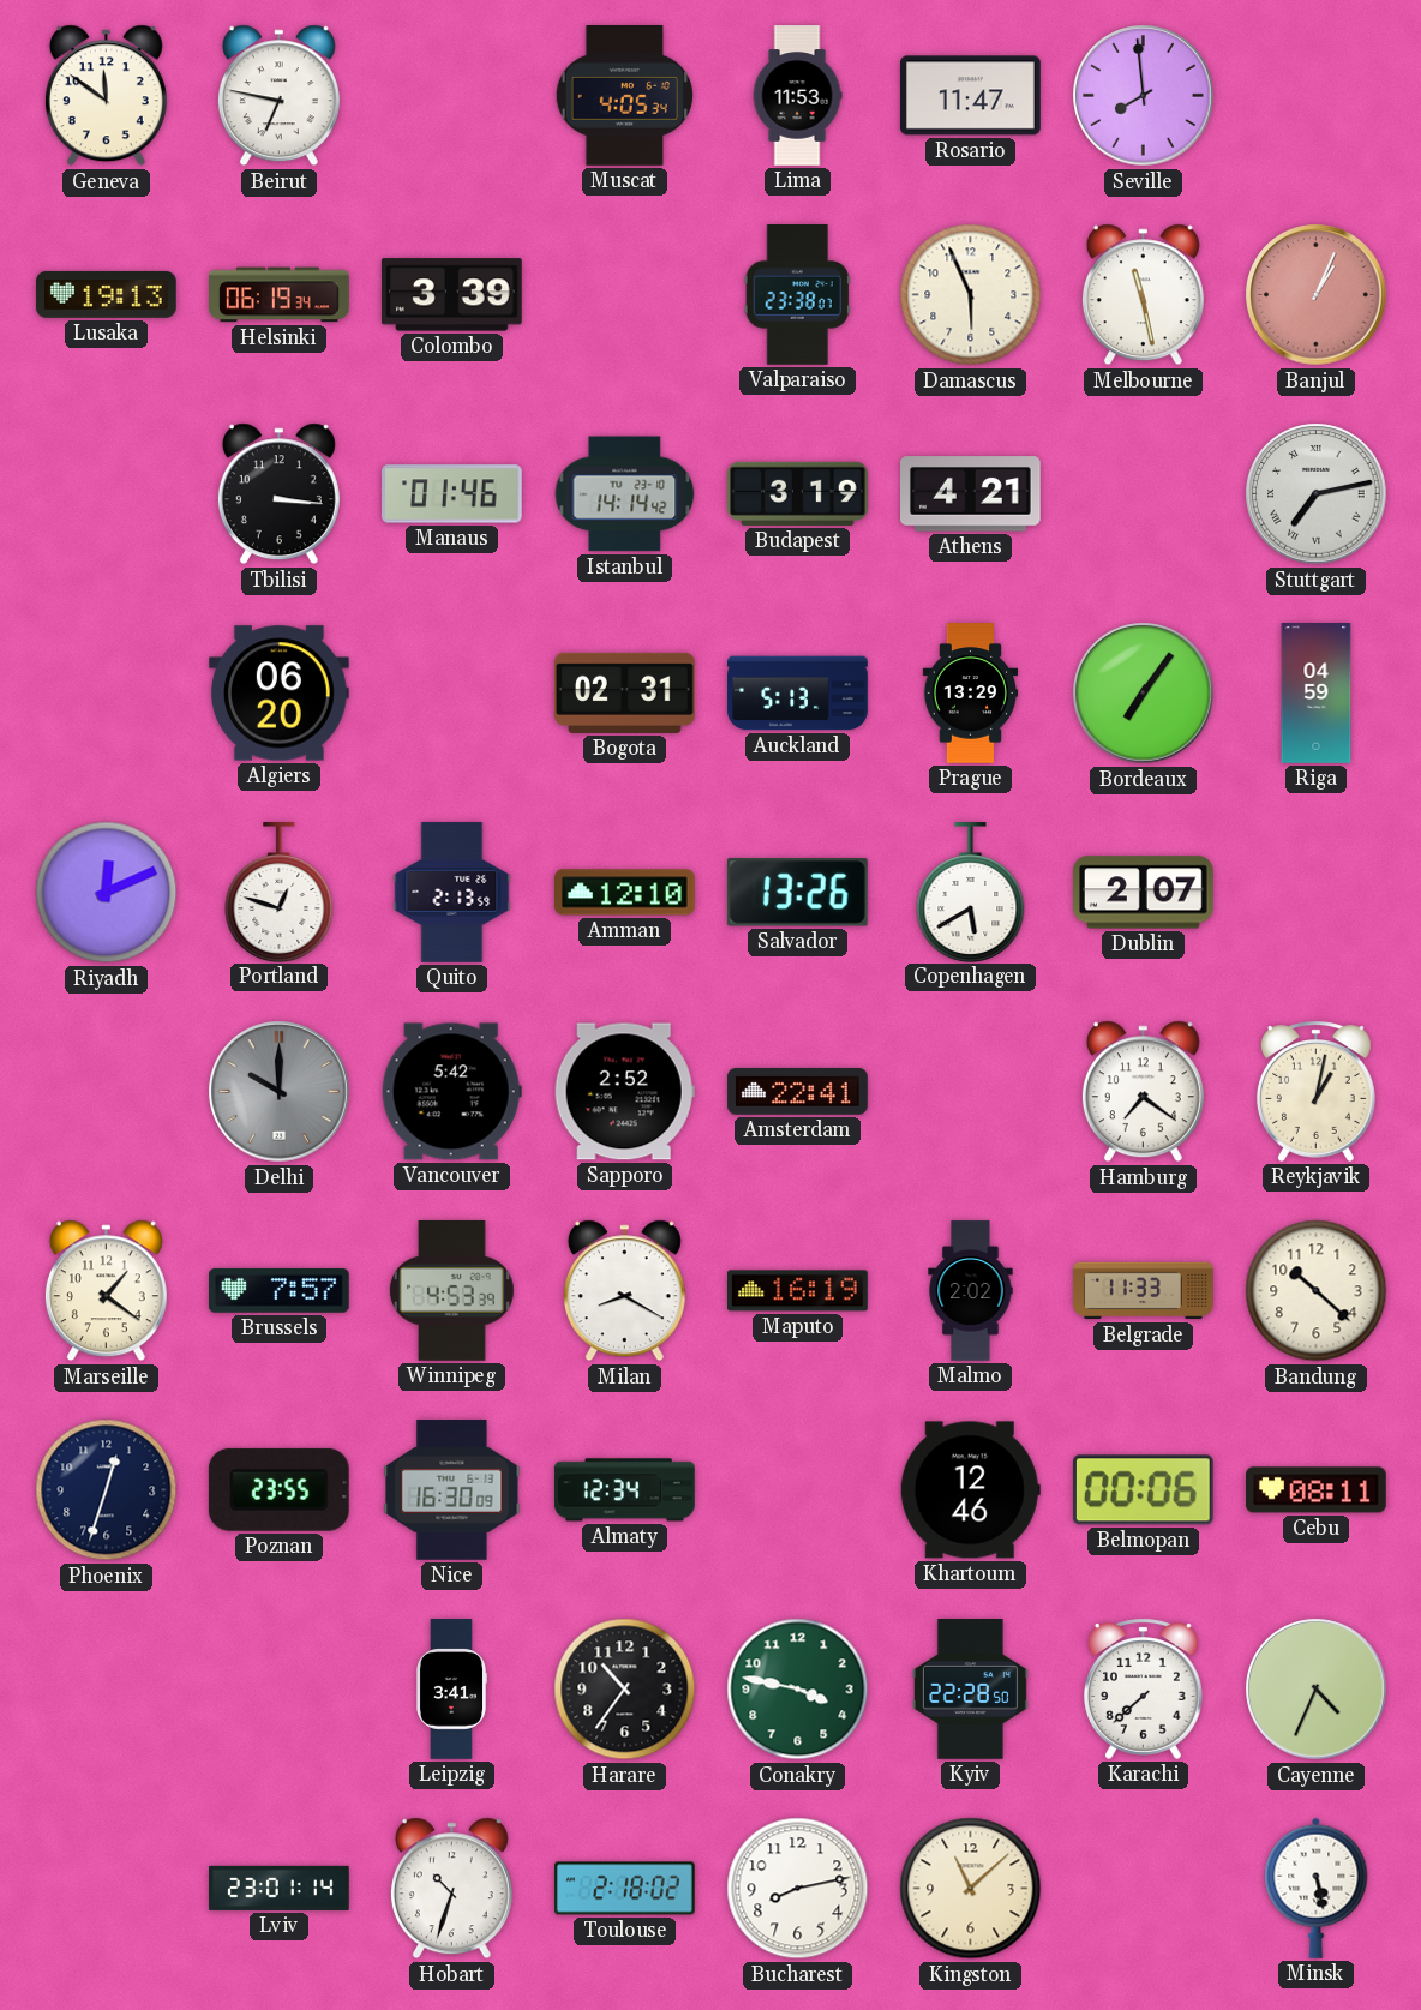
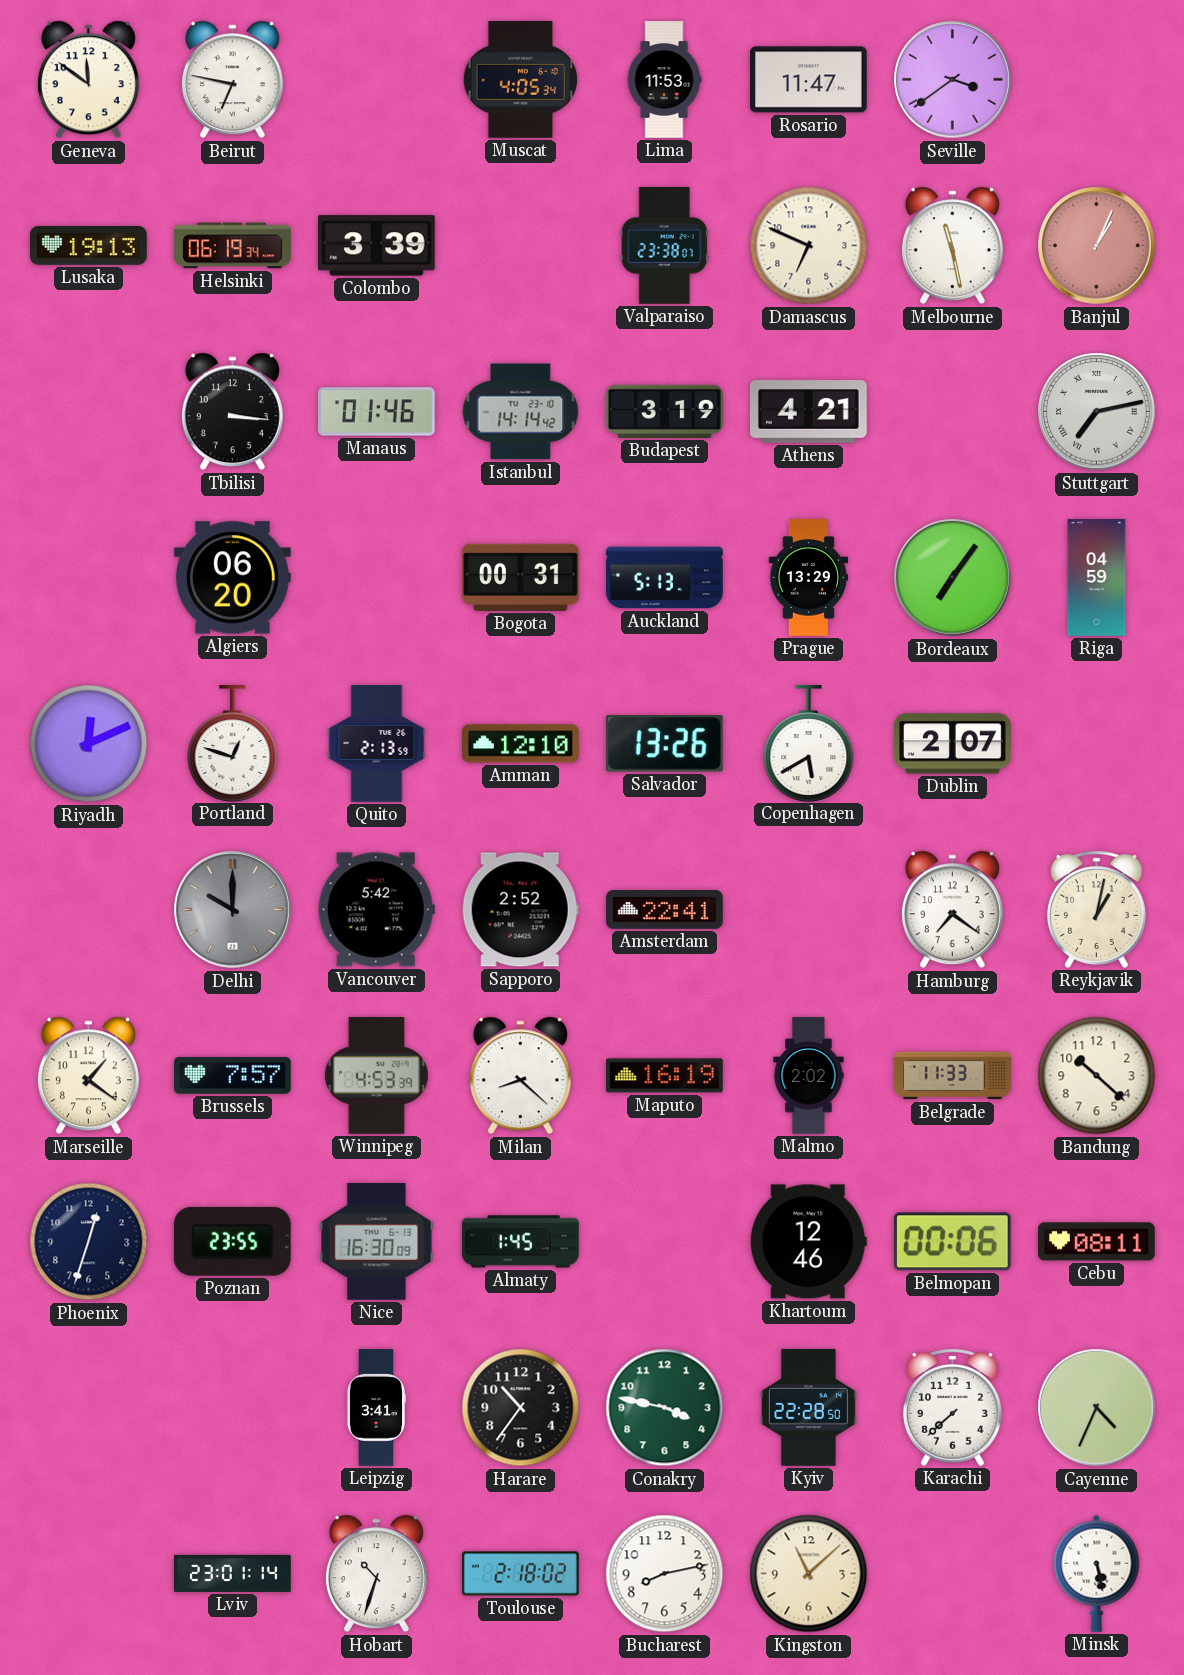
Seville: 7:59 -> 3:39
Damascus: 5:56 -> 6:49
Bogota: 02:31 -> 00:31
Milan: 8:20 -> 8:22
Almaty: 12:34 -> 1:45
